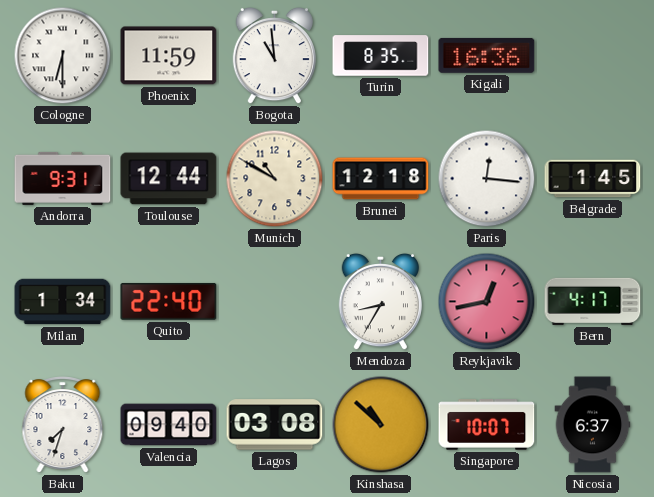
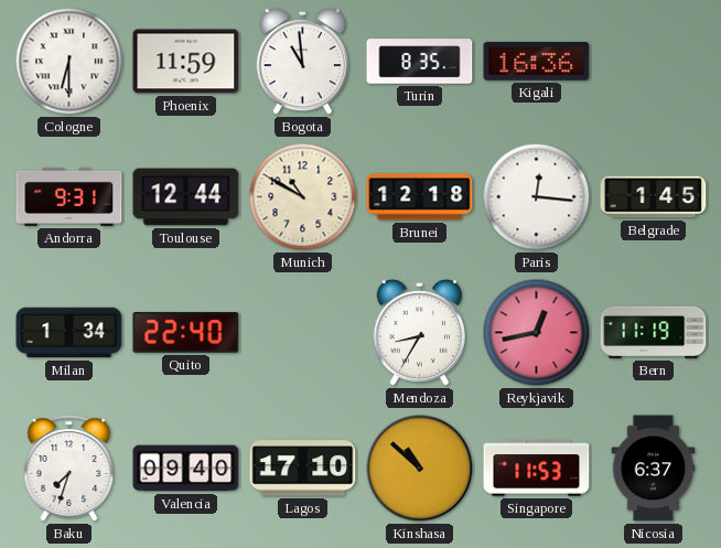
Bern: 4:17 -> 11:19
Lagos: 03:08 -> 17:10
Singapore: 10:07 -> 11:53
